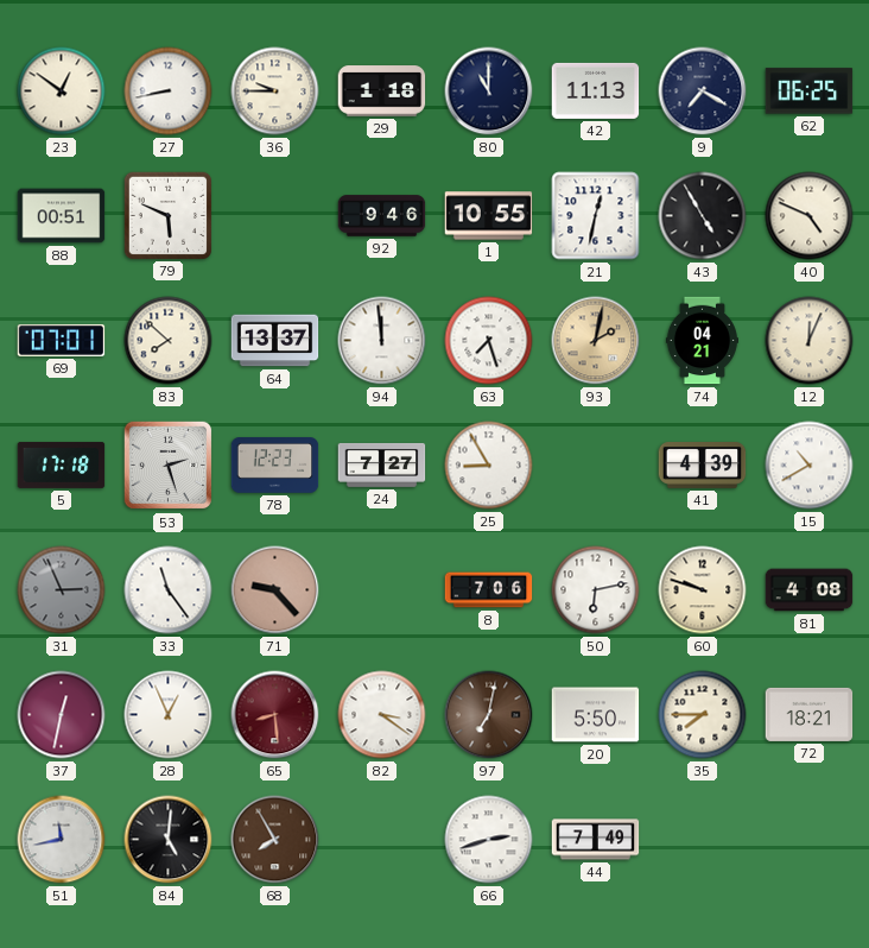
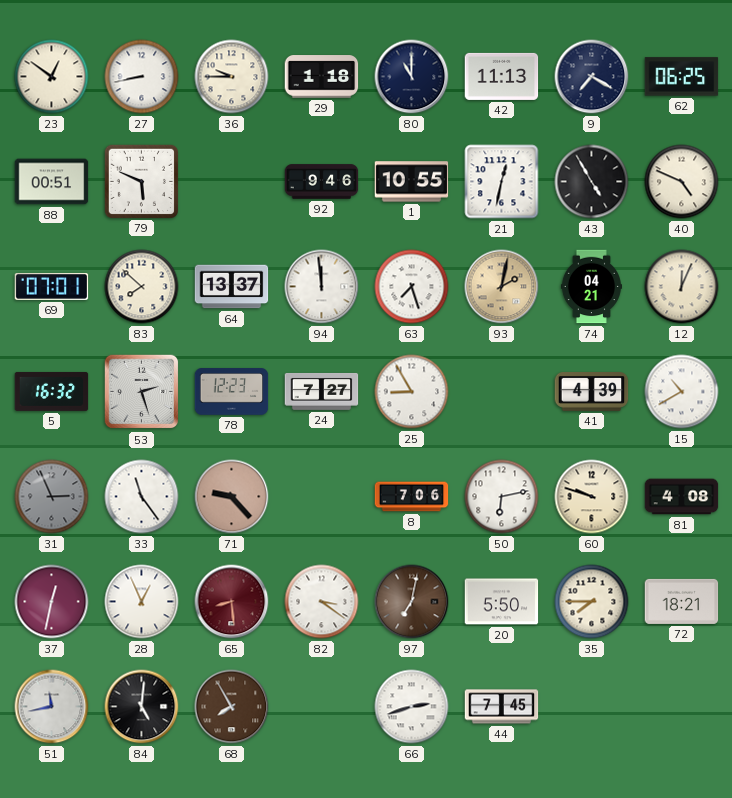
5: 17:18 -> 16:32
44: 7:49 -> 7:45
